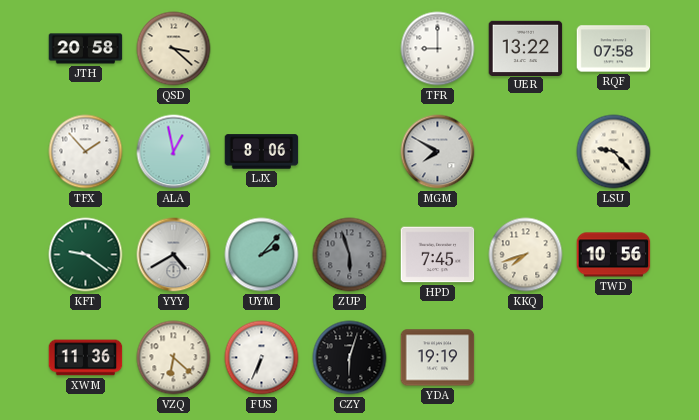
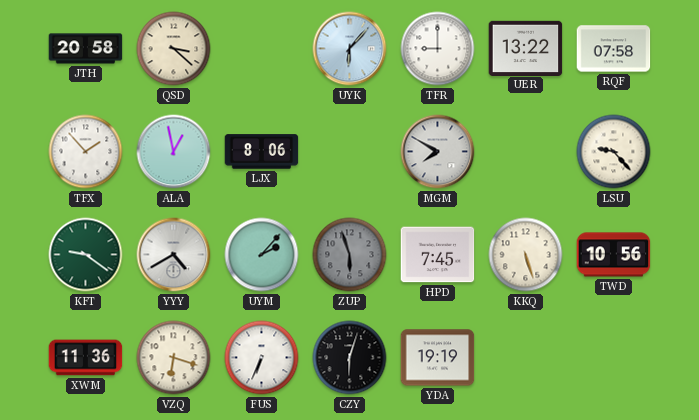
UYK: none -> 6:07
KKQ: 7:42 -> 5:27
VZQ: 6:22 -> 6:18
